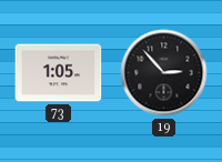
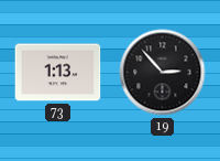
73: 1:05 -> 1:13
